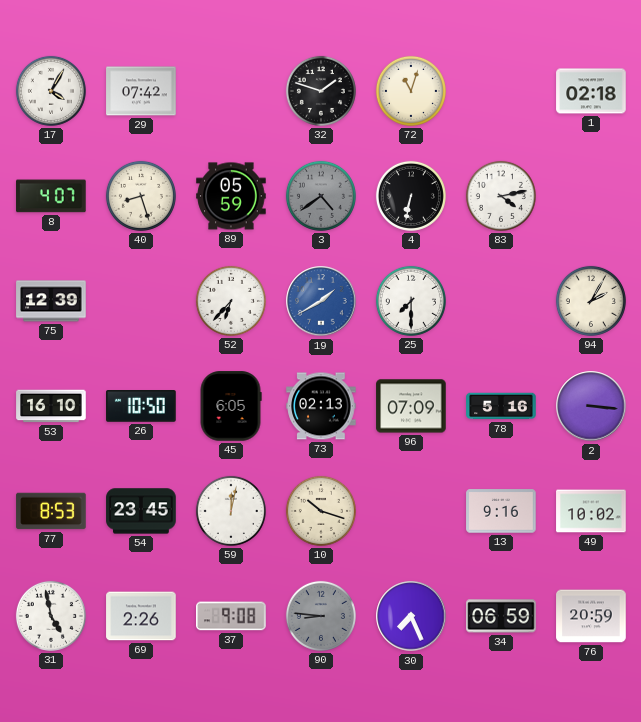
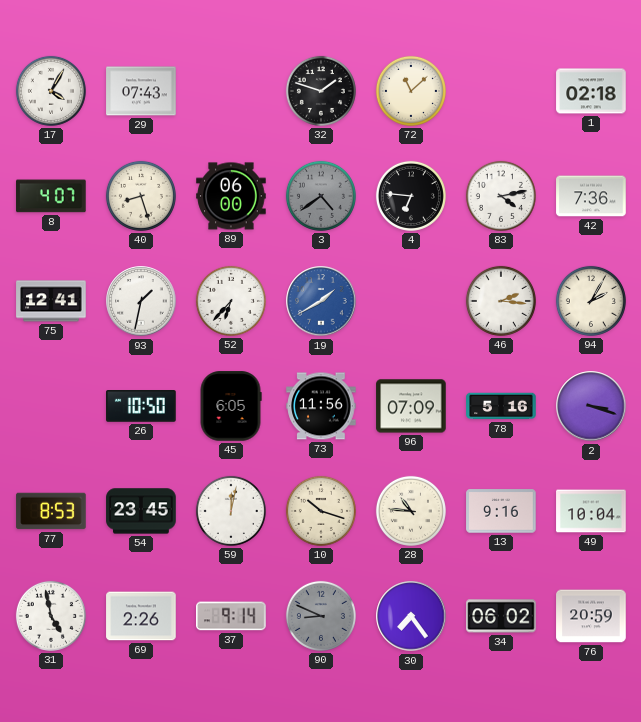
29: 07:42 -> 07:43
72: 11:03 -> 11:08
89: 05:59 -> 06:00
4: 6:32 -> 6:46
42: none -> 7:36
75: 12:39 -> 12:41
93: none -> 1:32
25: 7:30 -> none
46: none -> 2:16
53: 16:10 -> none
73: 02:13 -> 11:56
2: 3:16 -> 3:18
28: none -> 10:46
49: 10:02 -> 10:04
37: 9:08 -> 9:14
90: 8:46 -> 8:49
30: 7:26 -> 7:24
34: 06:59 -> 06:02
